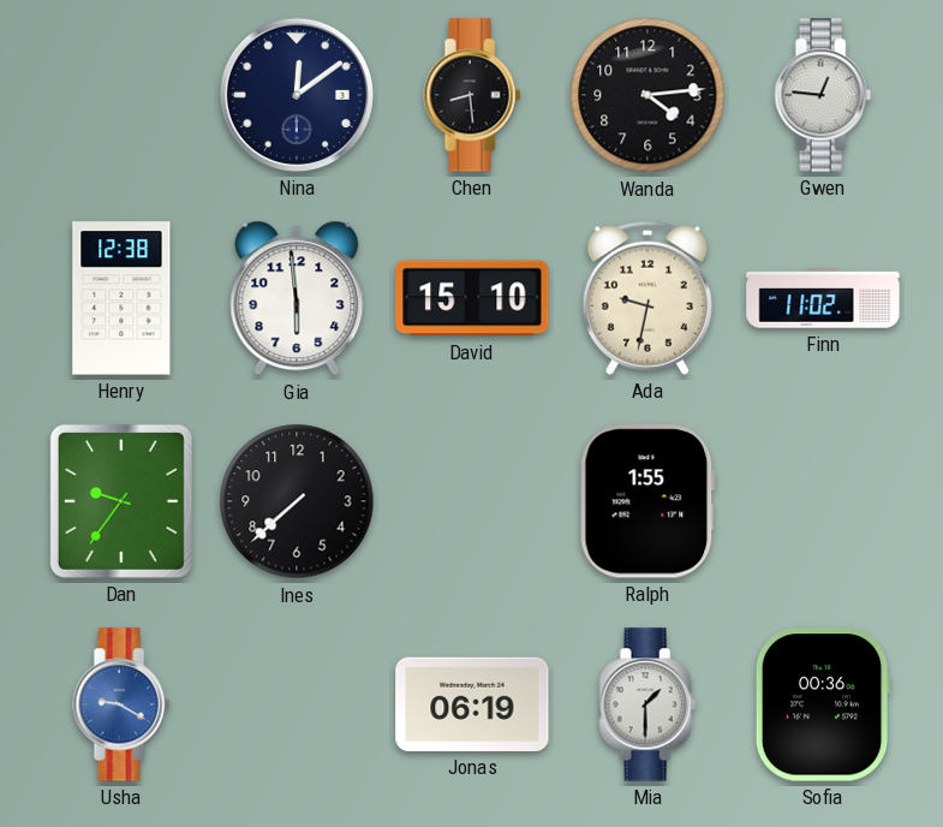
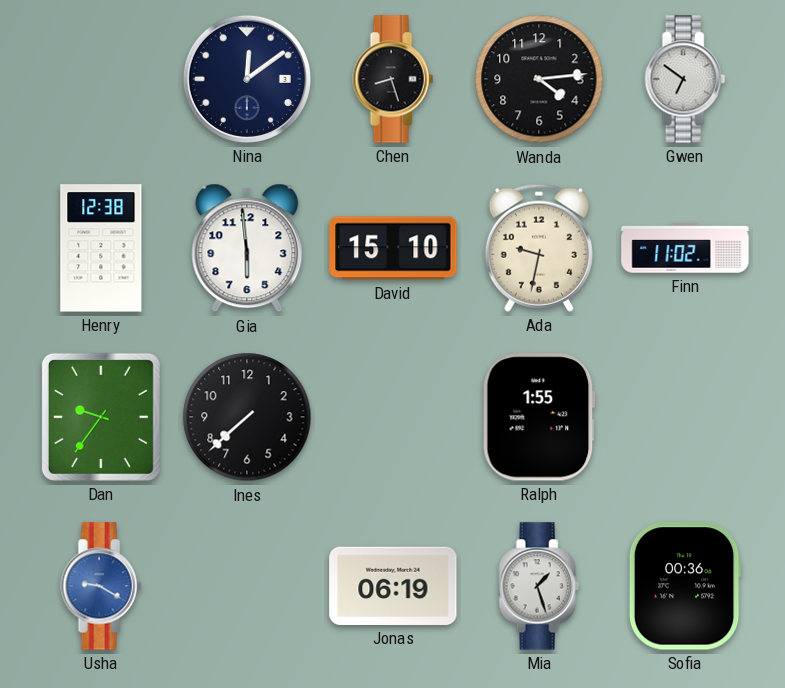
Chen: 8:29 -> 8:27
Gwen: 12:46 -> 6:51
Mia: 1:30 -> 1:27
